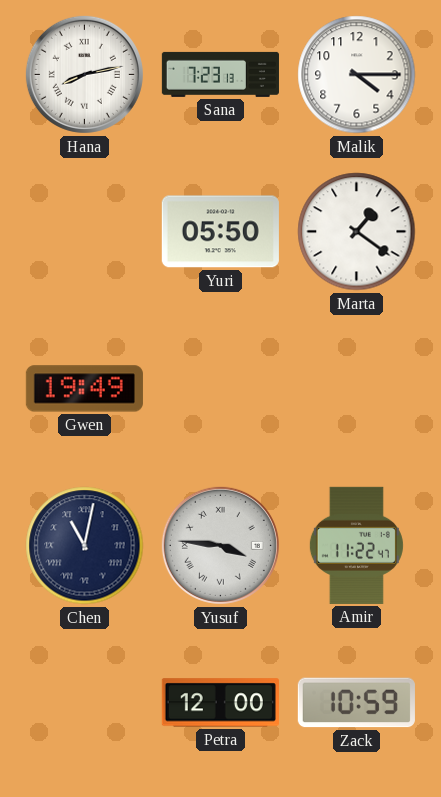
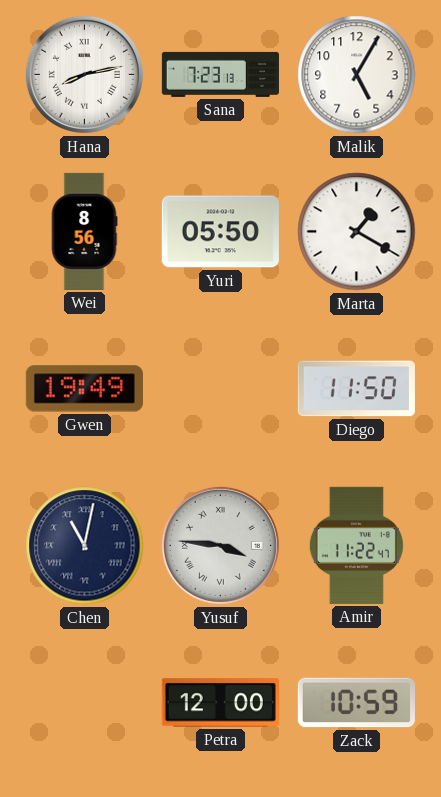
Malik: 4:15 -> 5:05
Wei: none -> 8:56
Marta: 1:21 -> 1:20
Diego: none -> 11:50
